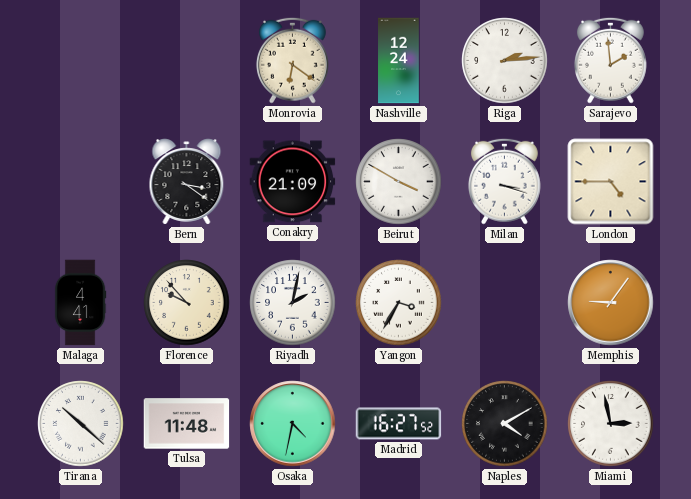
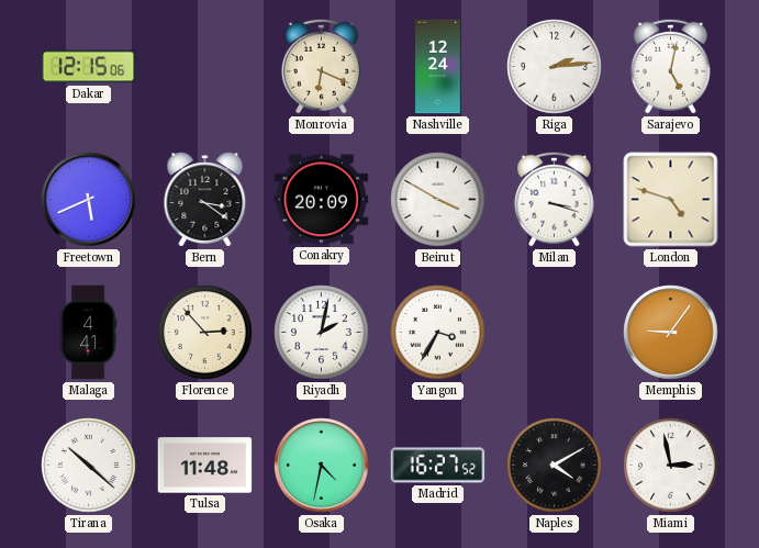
Dakar: none -> 12:15
Monrovia: 6:21 -> 6:19
Sarajevo: 1:59 -> 5:02
Freetown: none -> 5:41
Conakry: 21:09 -> 20:09
London: 4:45 -> 4:48
Florence: 9:53 -> 2:53
